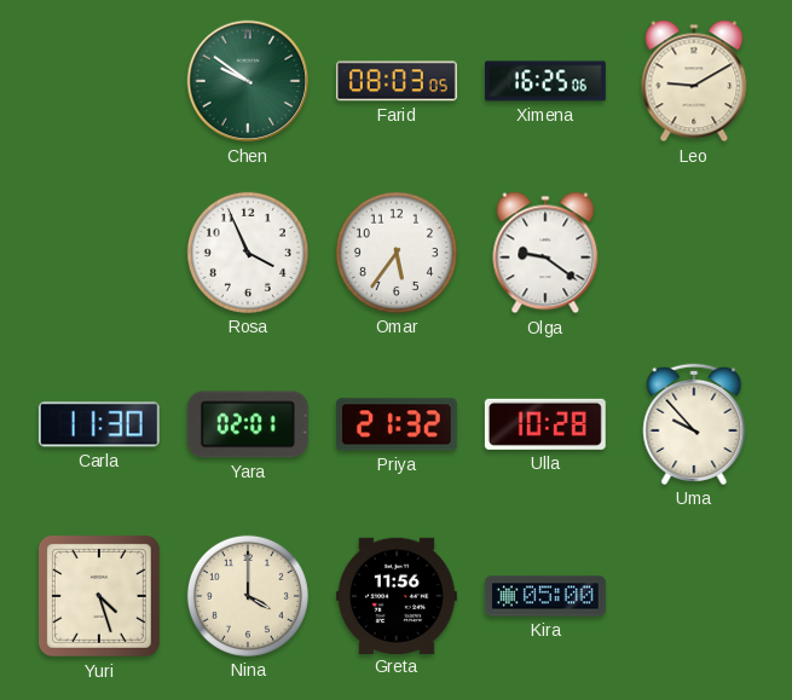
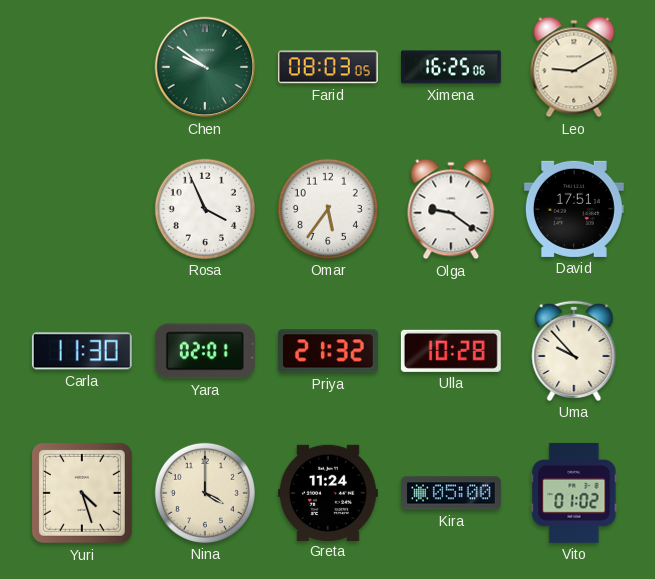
David: none -> 17:51
Greta: 11:56 -> 11:24
Vito: none -> 01:02
